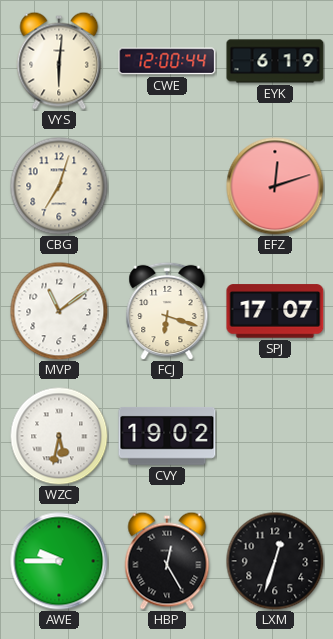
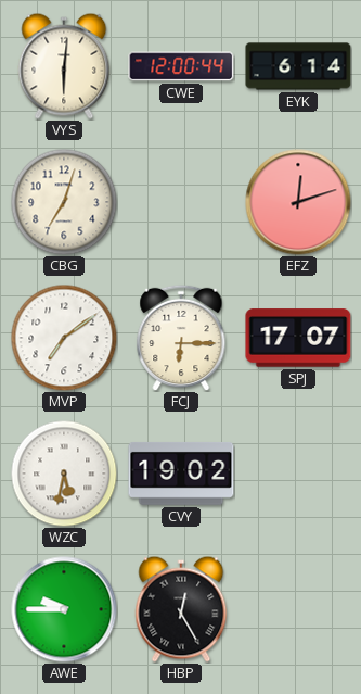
EYK: 6:19 -> 6:14
MVP: 11:09 -> 7:09
FCJ: 6:18 -> 6:15
LXM: 12:33 -> none
